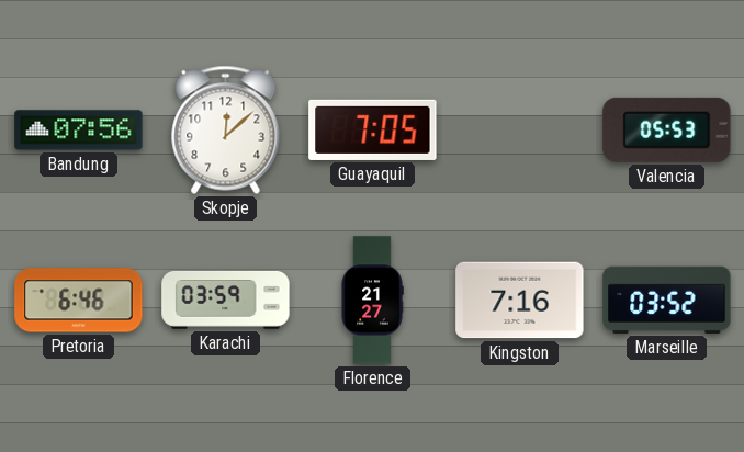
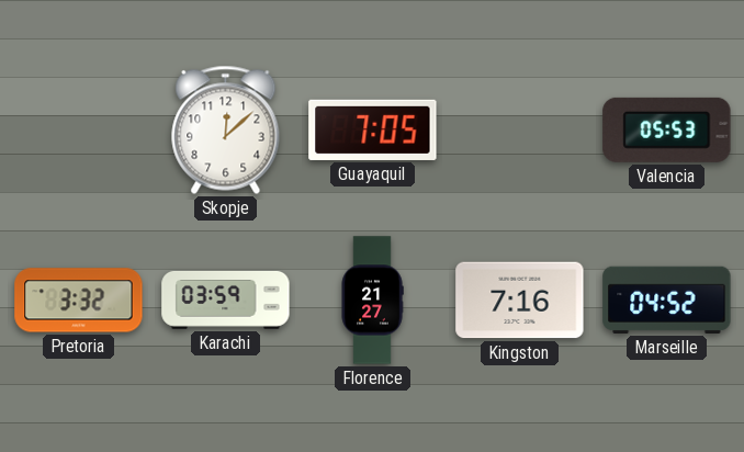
Bandung: 07:56 -> none
Pretoria: 6:46 -> 3:32
Marseille: 03:52 -> 04:52
